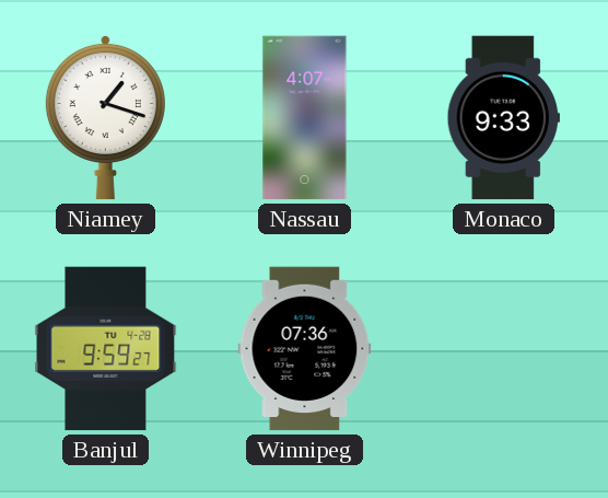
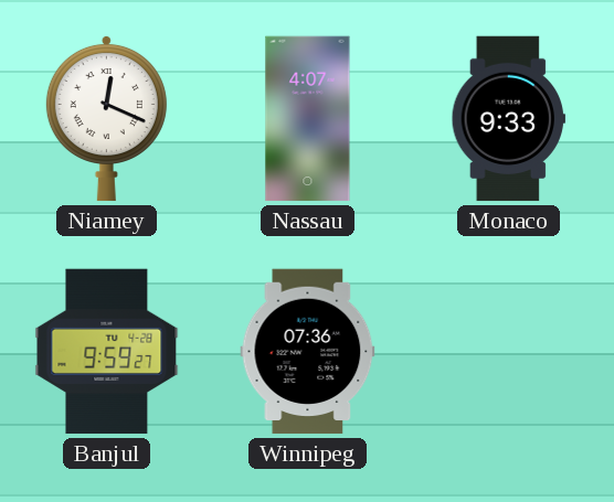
Niamey: 1:18 -> 12:19
